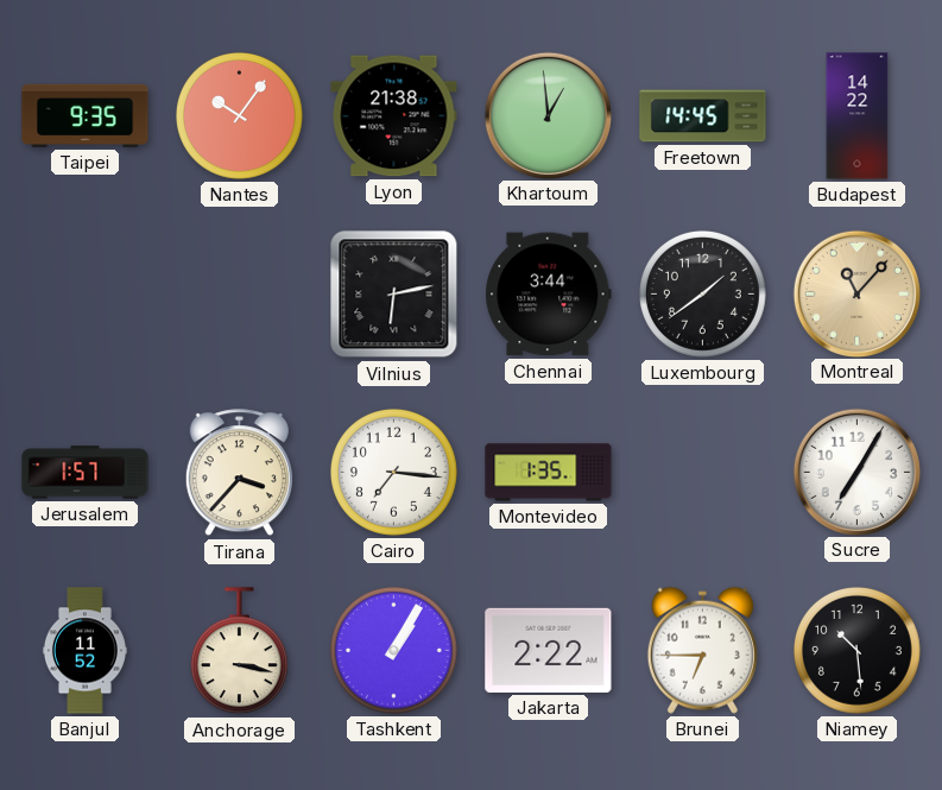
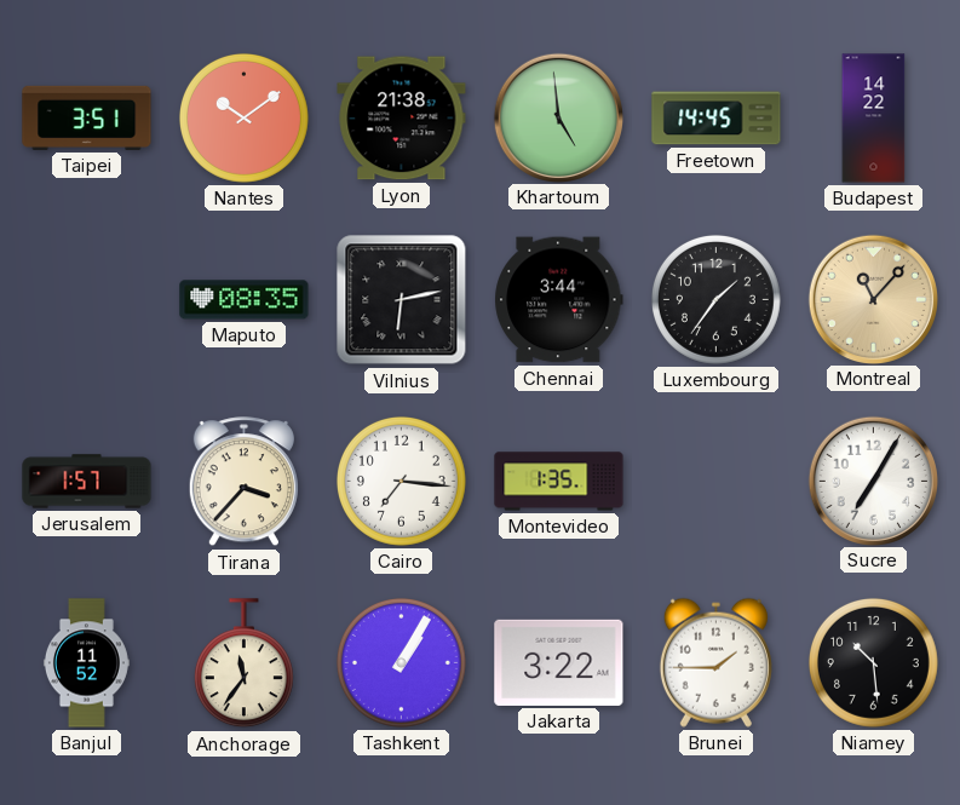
Taipei: 9:35 -> 3:51
Nantes: 10:06 -> 10:09
Khartoum: 12:59 -> 4:59
Maputo: none -> 08:35
Luxembourg: 1:39 -> 1:36
Anchorage: 3:17 -> 11:36
Jakarta: 2:22 -> 3:22
Brunei: 6:45 -> 1:45
